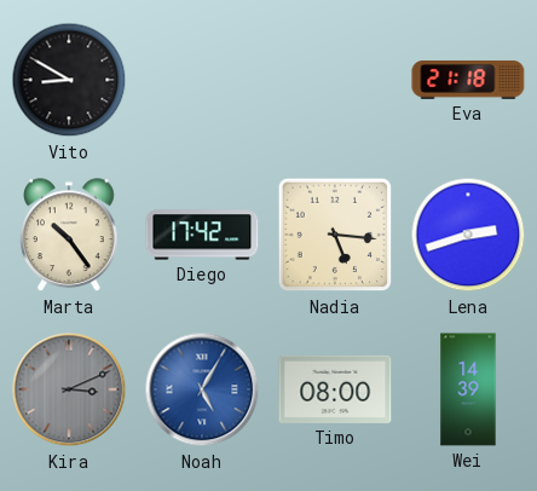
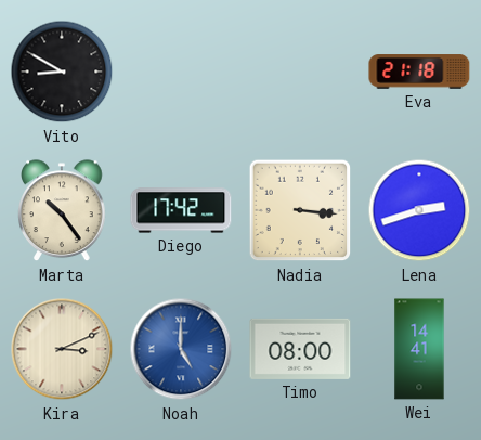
Nadia: 5:16 -> 3:16
Kira dial: grey -> cream
Noah: 5:05 -> 5:00
Wei: 14:39 -> 14:41
